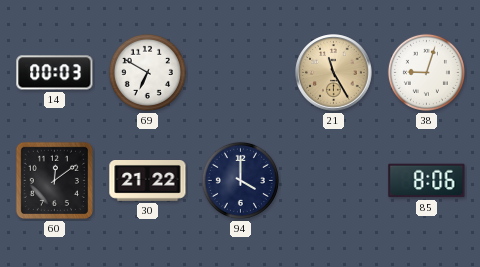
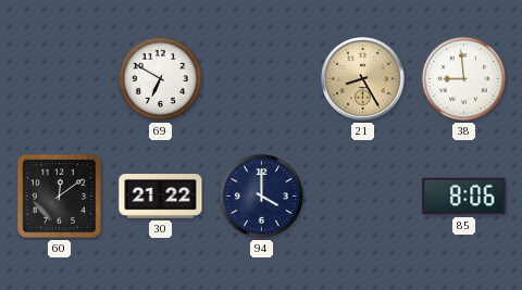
14: 00:03 -> none
21: 11:25 -> 8:25
38: 9:03 -> 8:59
